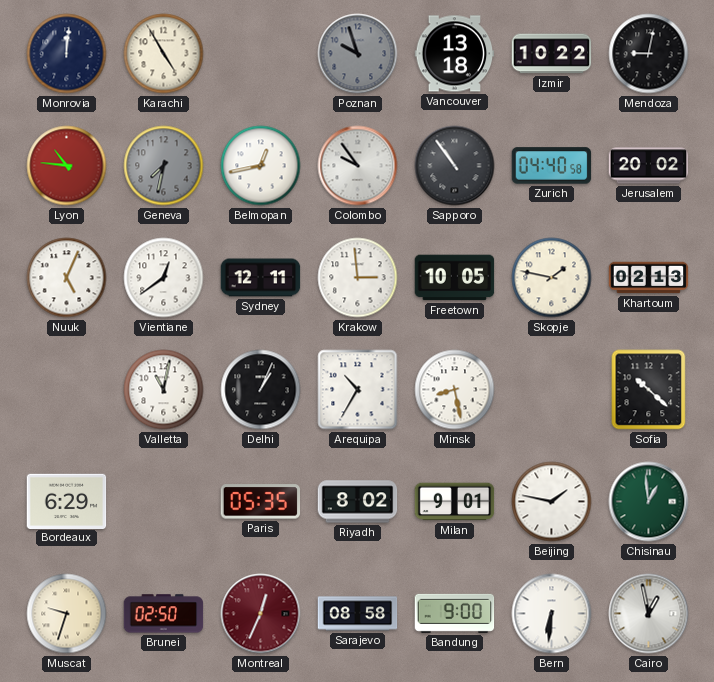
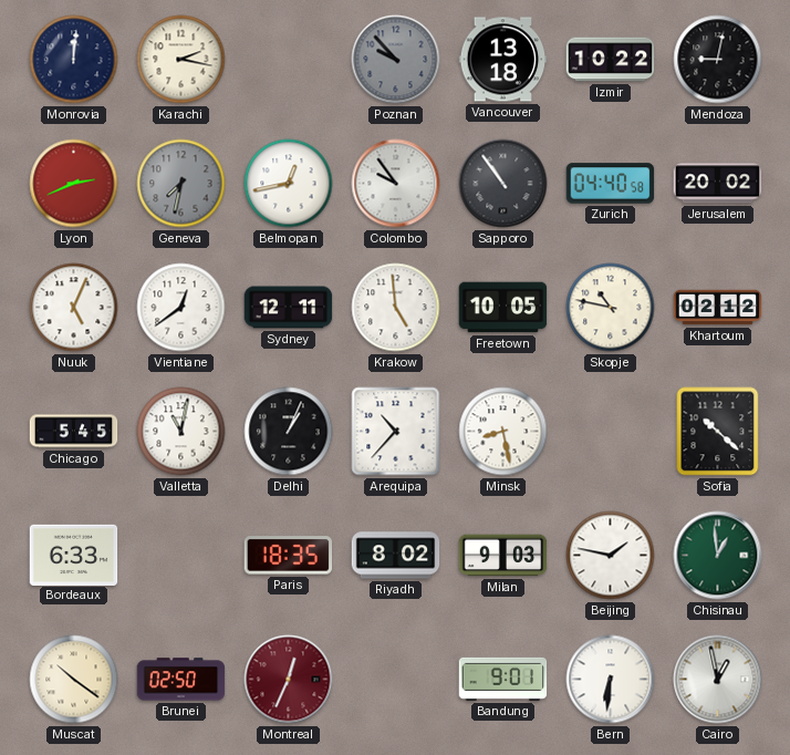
Karachi: 4:55 -> 2:17
Poznan: 9:57 -> 9:53
Lyon: 10:46 -> 2:41
Krakow: 2:59 -> 4:59
Skopje: 1:47 -> 10:47
Khartoum: 02:13 -> 02:12
Chicago: none -> 5:45
Arequipa: 10:35 -> 10:37
Bordeaux: 6:29 -> 6:33
Paris: 05:35 -> 18:35
Milan: 9:01 -> 9:03
Muscat: 9:33 -> 10:21
Sarajevo: 08:58 -> none
Bandung: 9:00 -> 9:01
